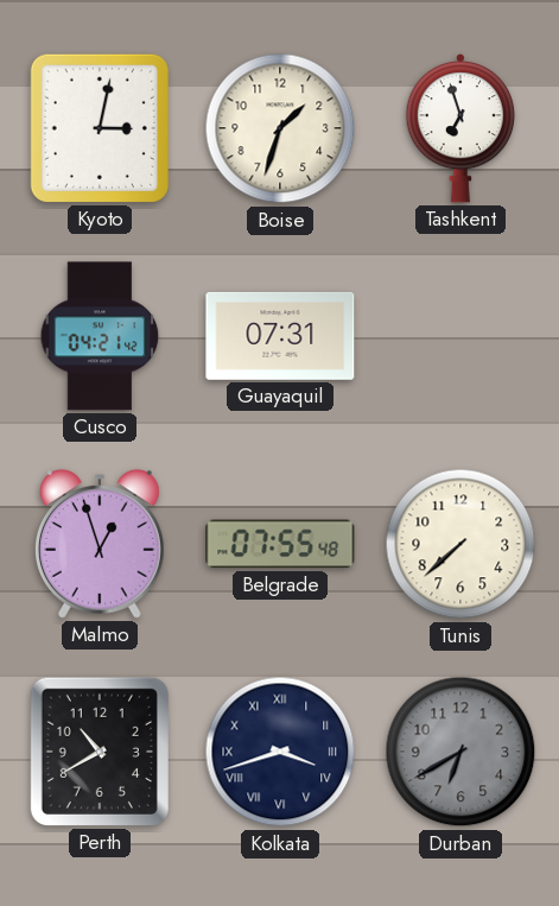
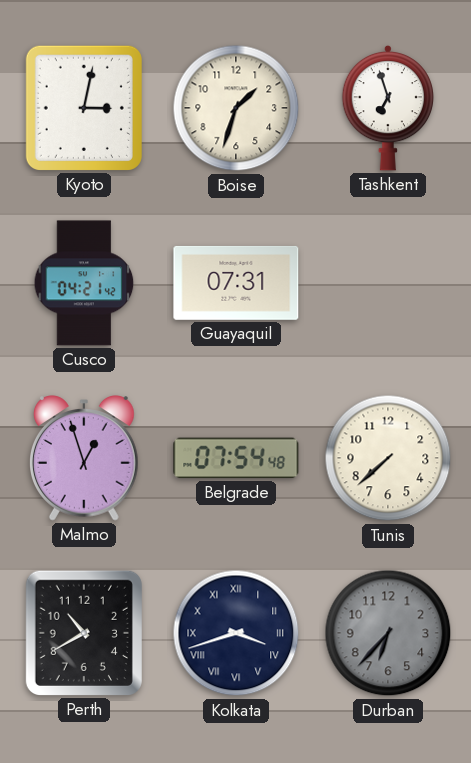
Belgrade: 07:55 -> 07:54
Durban: 6:40 -> 6:37
